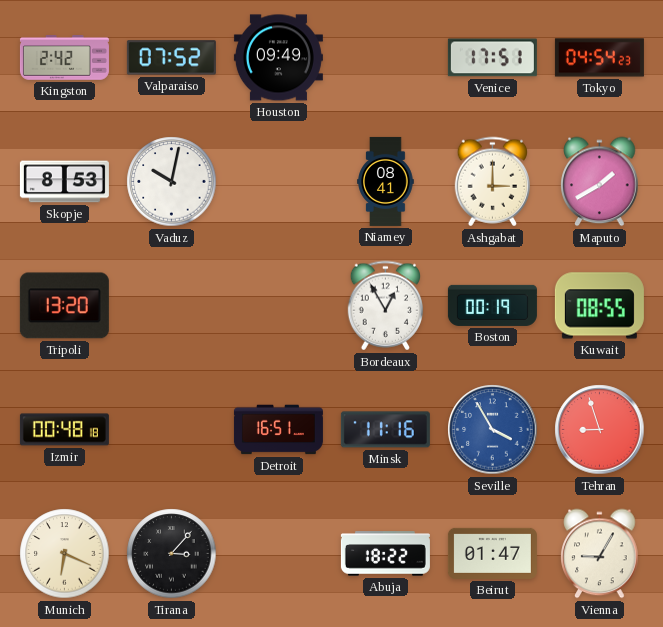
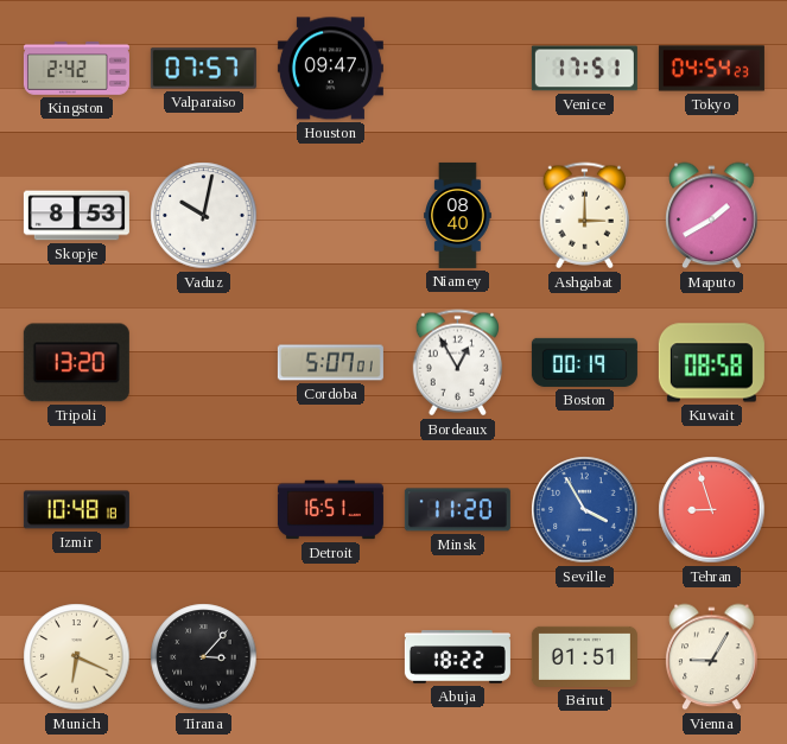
Valparaiso: 07:52 -> 07:57
Houston: 09:49 -> 09:47
Niamey: 08:41 -> 08:40
Cordoba: none -> 5:07
Kuwait: 08:55 -> 08:58
Izmir: 00:48 -> 10:48
Minsk: 11:16 -> 11:20
Beirut: 01:47 -> 01:51
